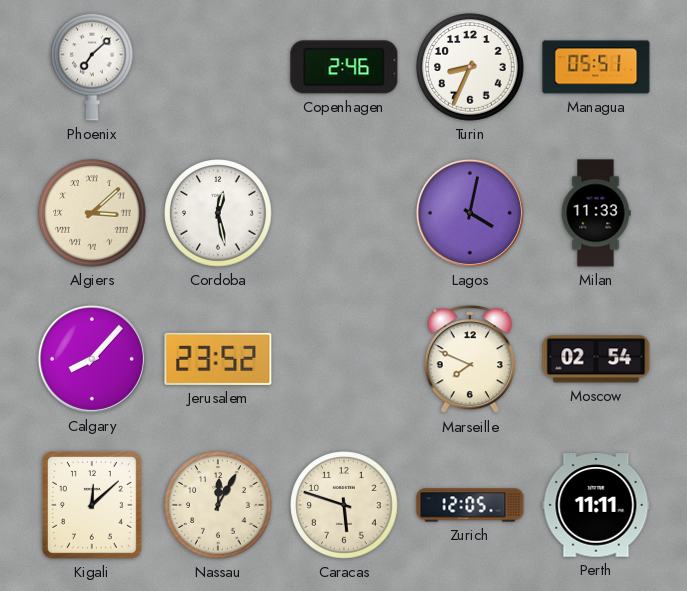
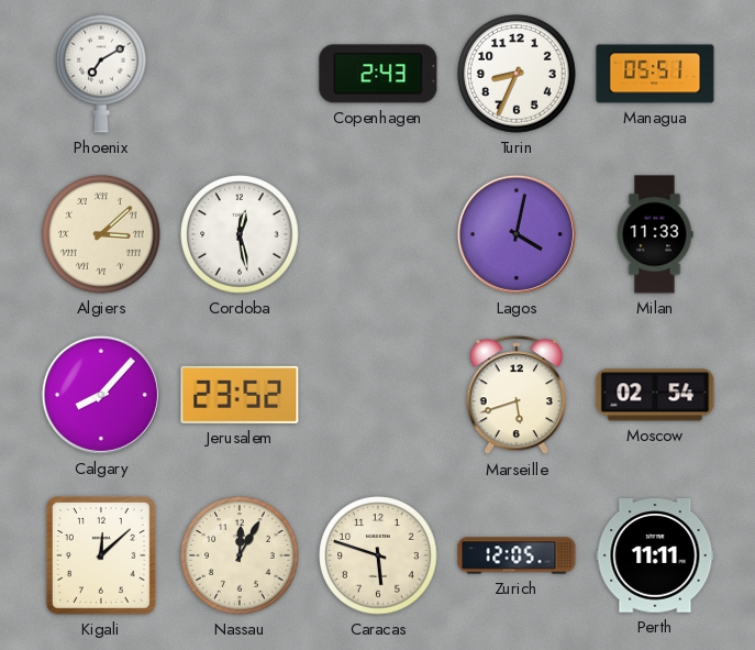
Phoenix: 7:08 -> 7:10
Copenhagen: 2:46 -> 2:43
Marseille: 7:49 -> 5:42
